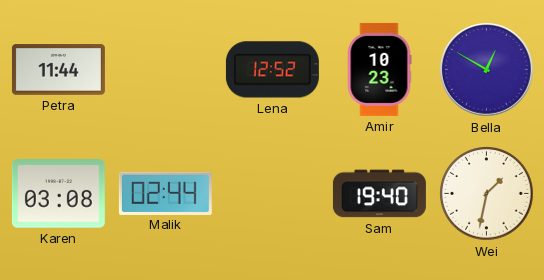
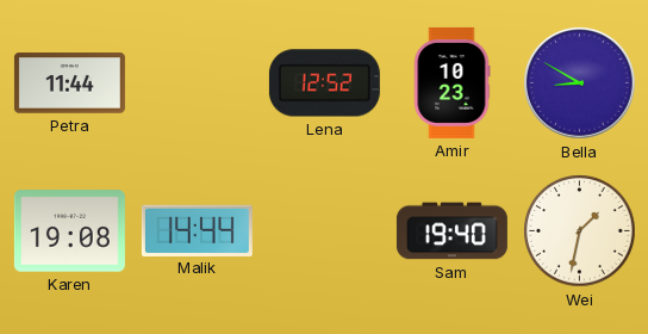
Bella: 12:50 -> 8:50
Karen: 03:08 -> 19:08
Malik: 02:44 -> 14:44
